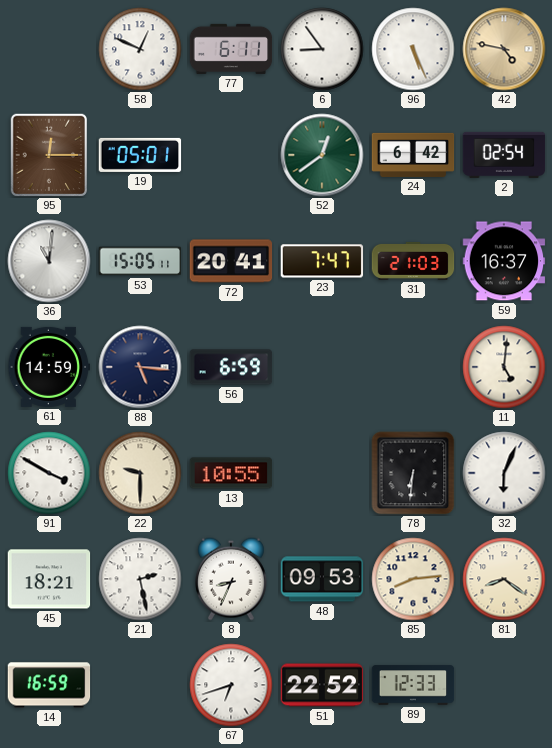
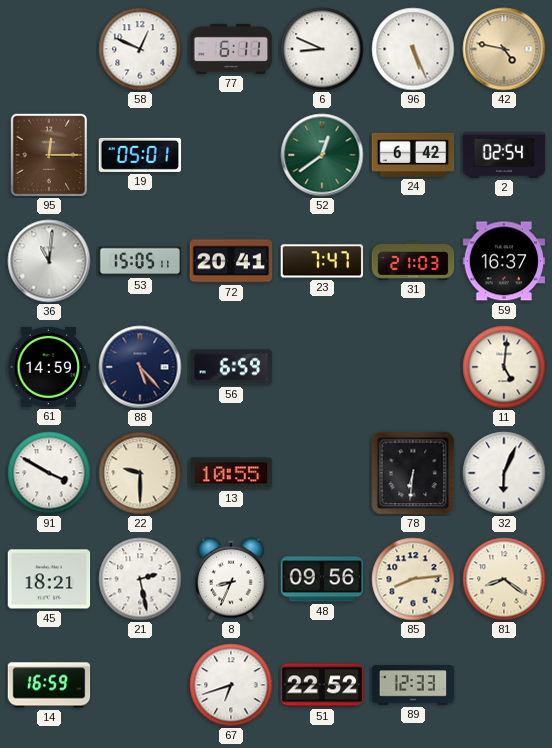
6: 8:54 -> 8:49
88: 5:16 -> 5:23
48: 09:53 -> 09:56
